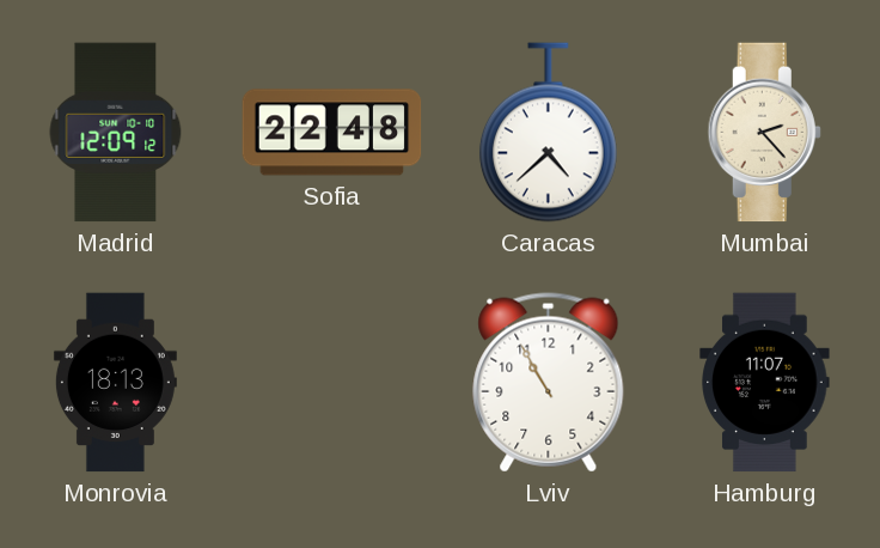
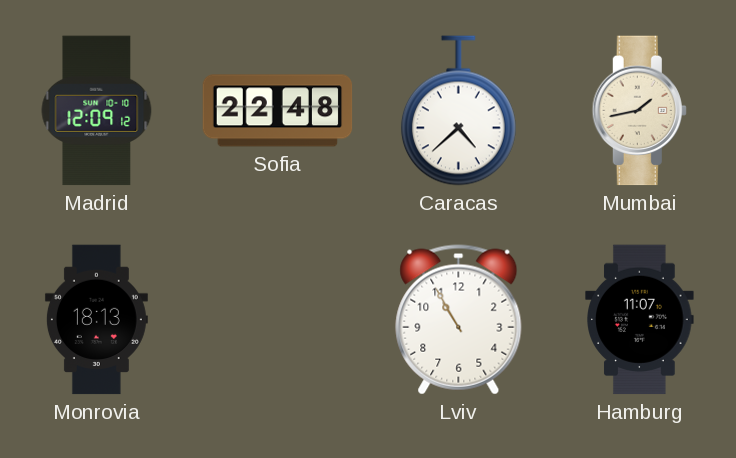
Mumbai: 2:23 -> 1:43
